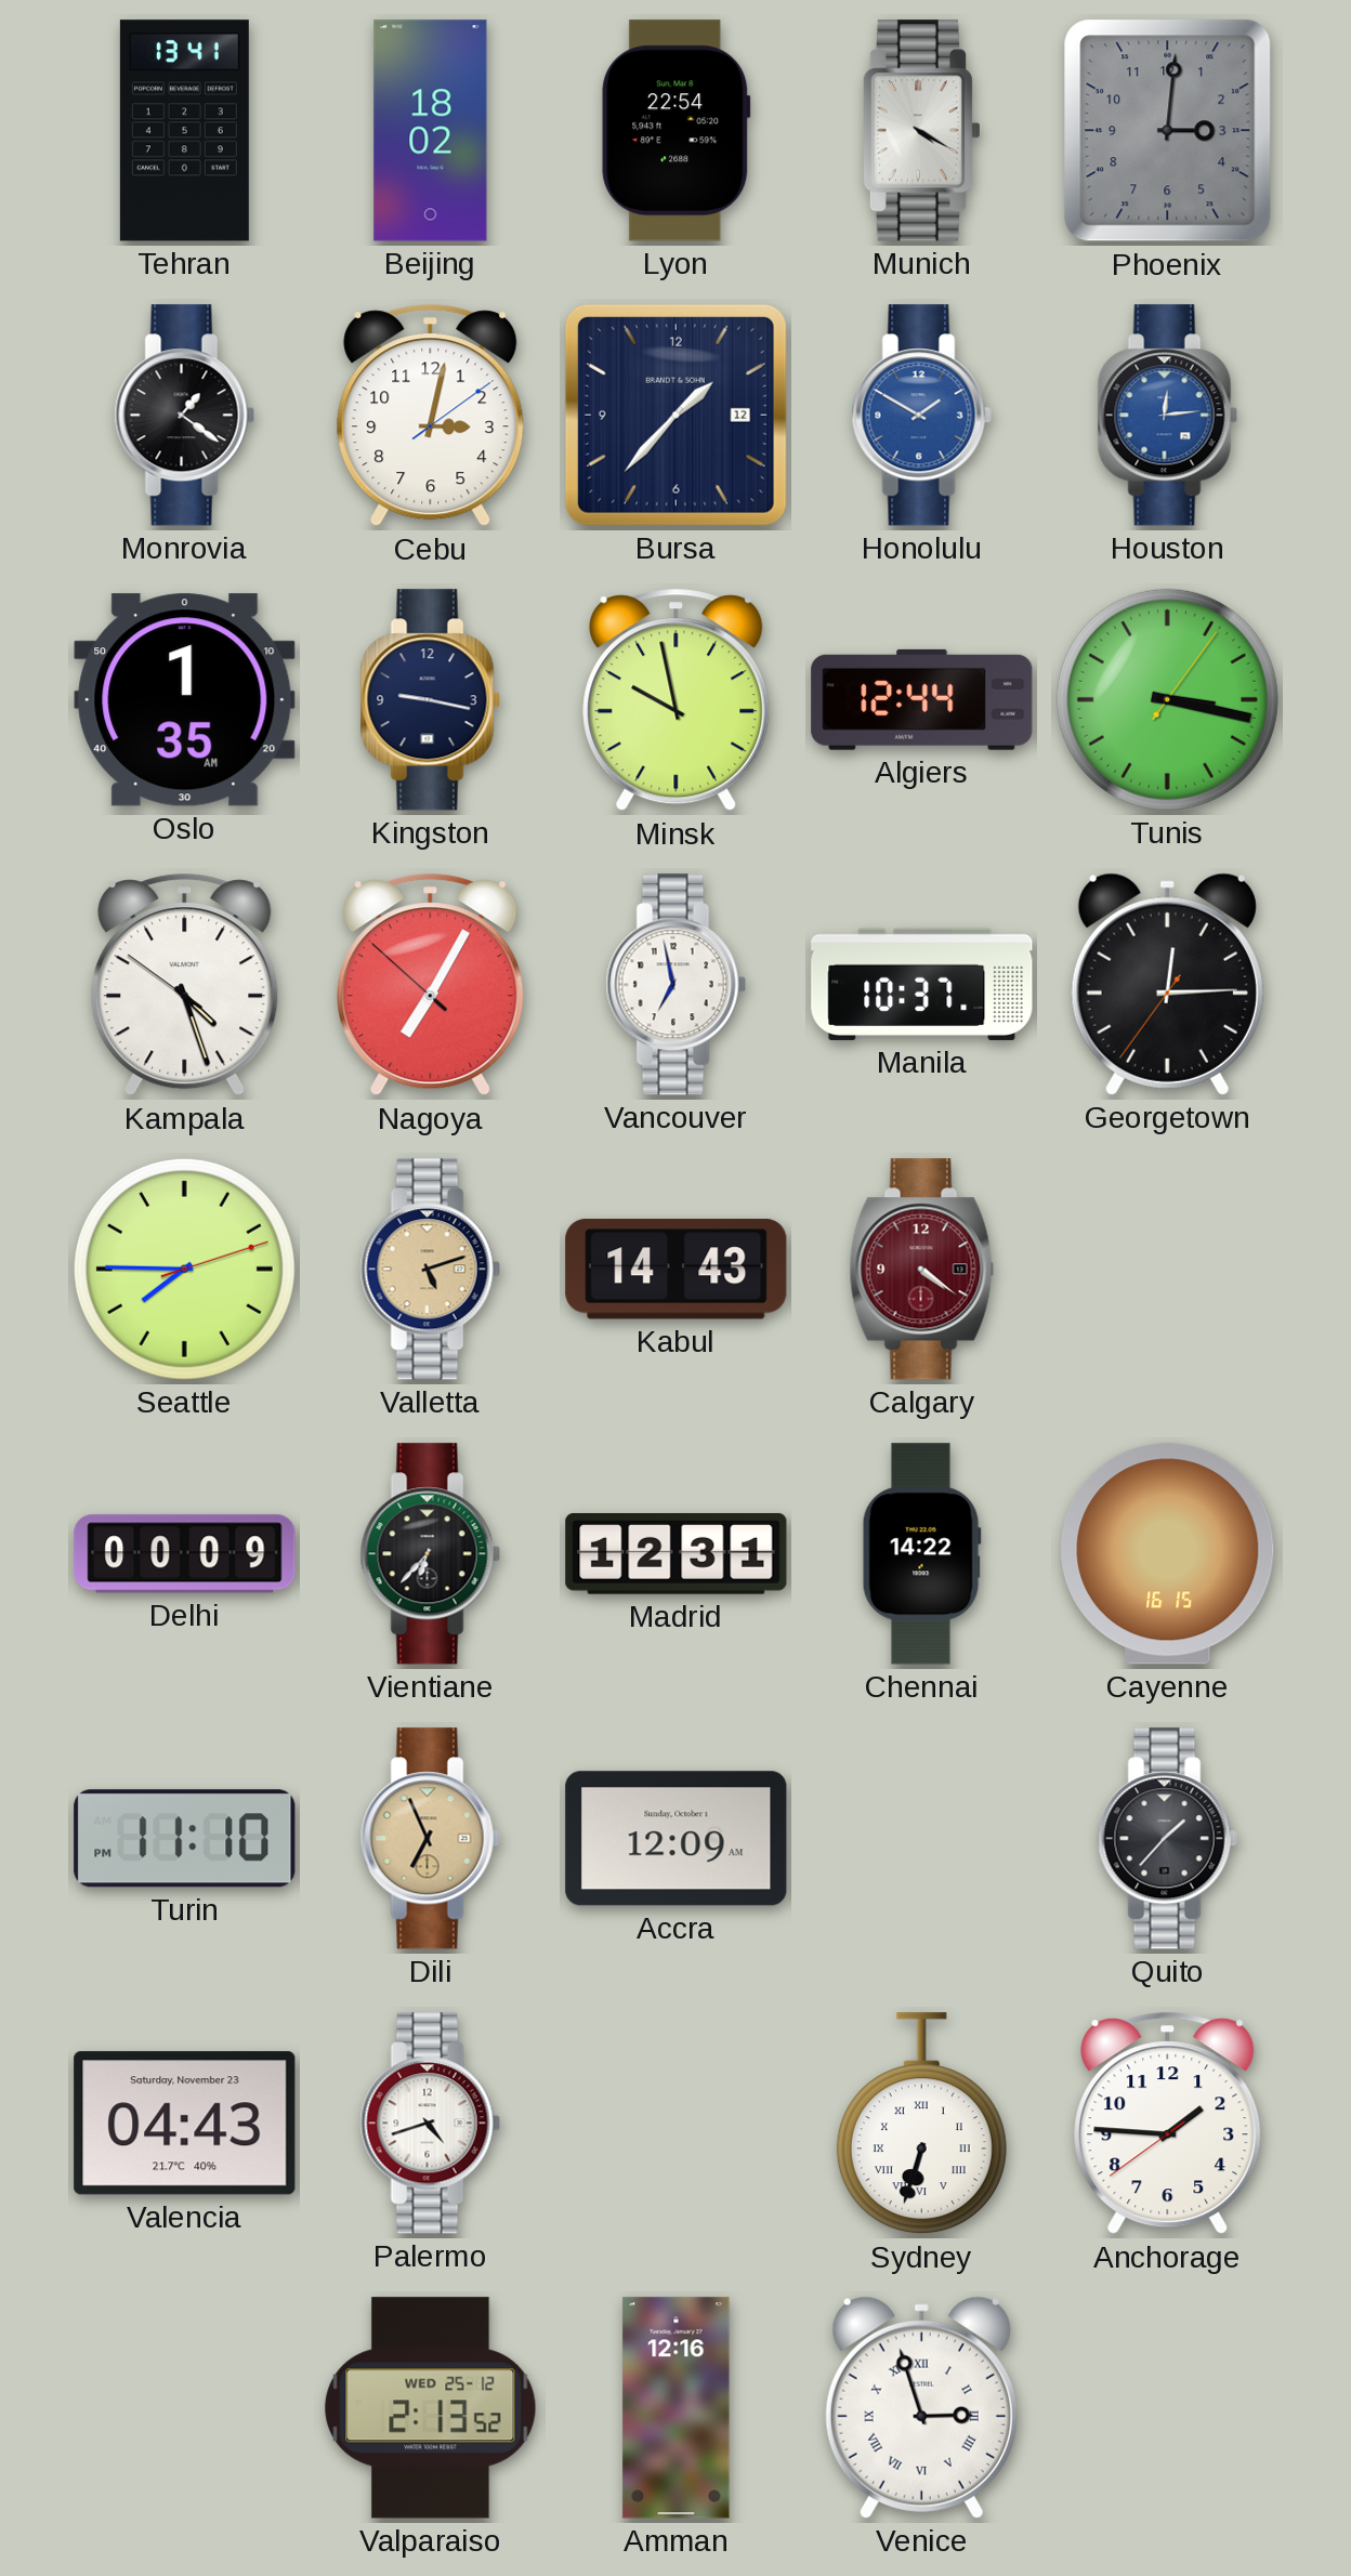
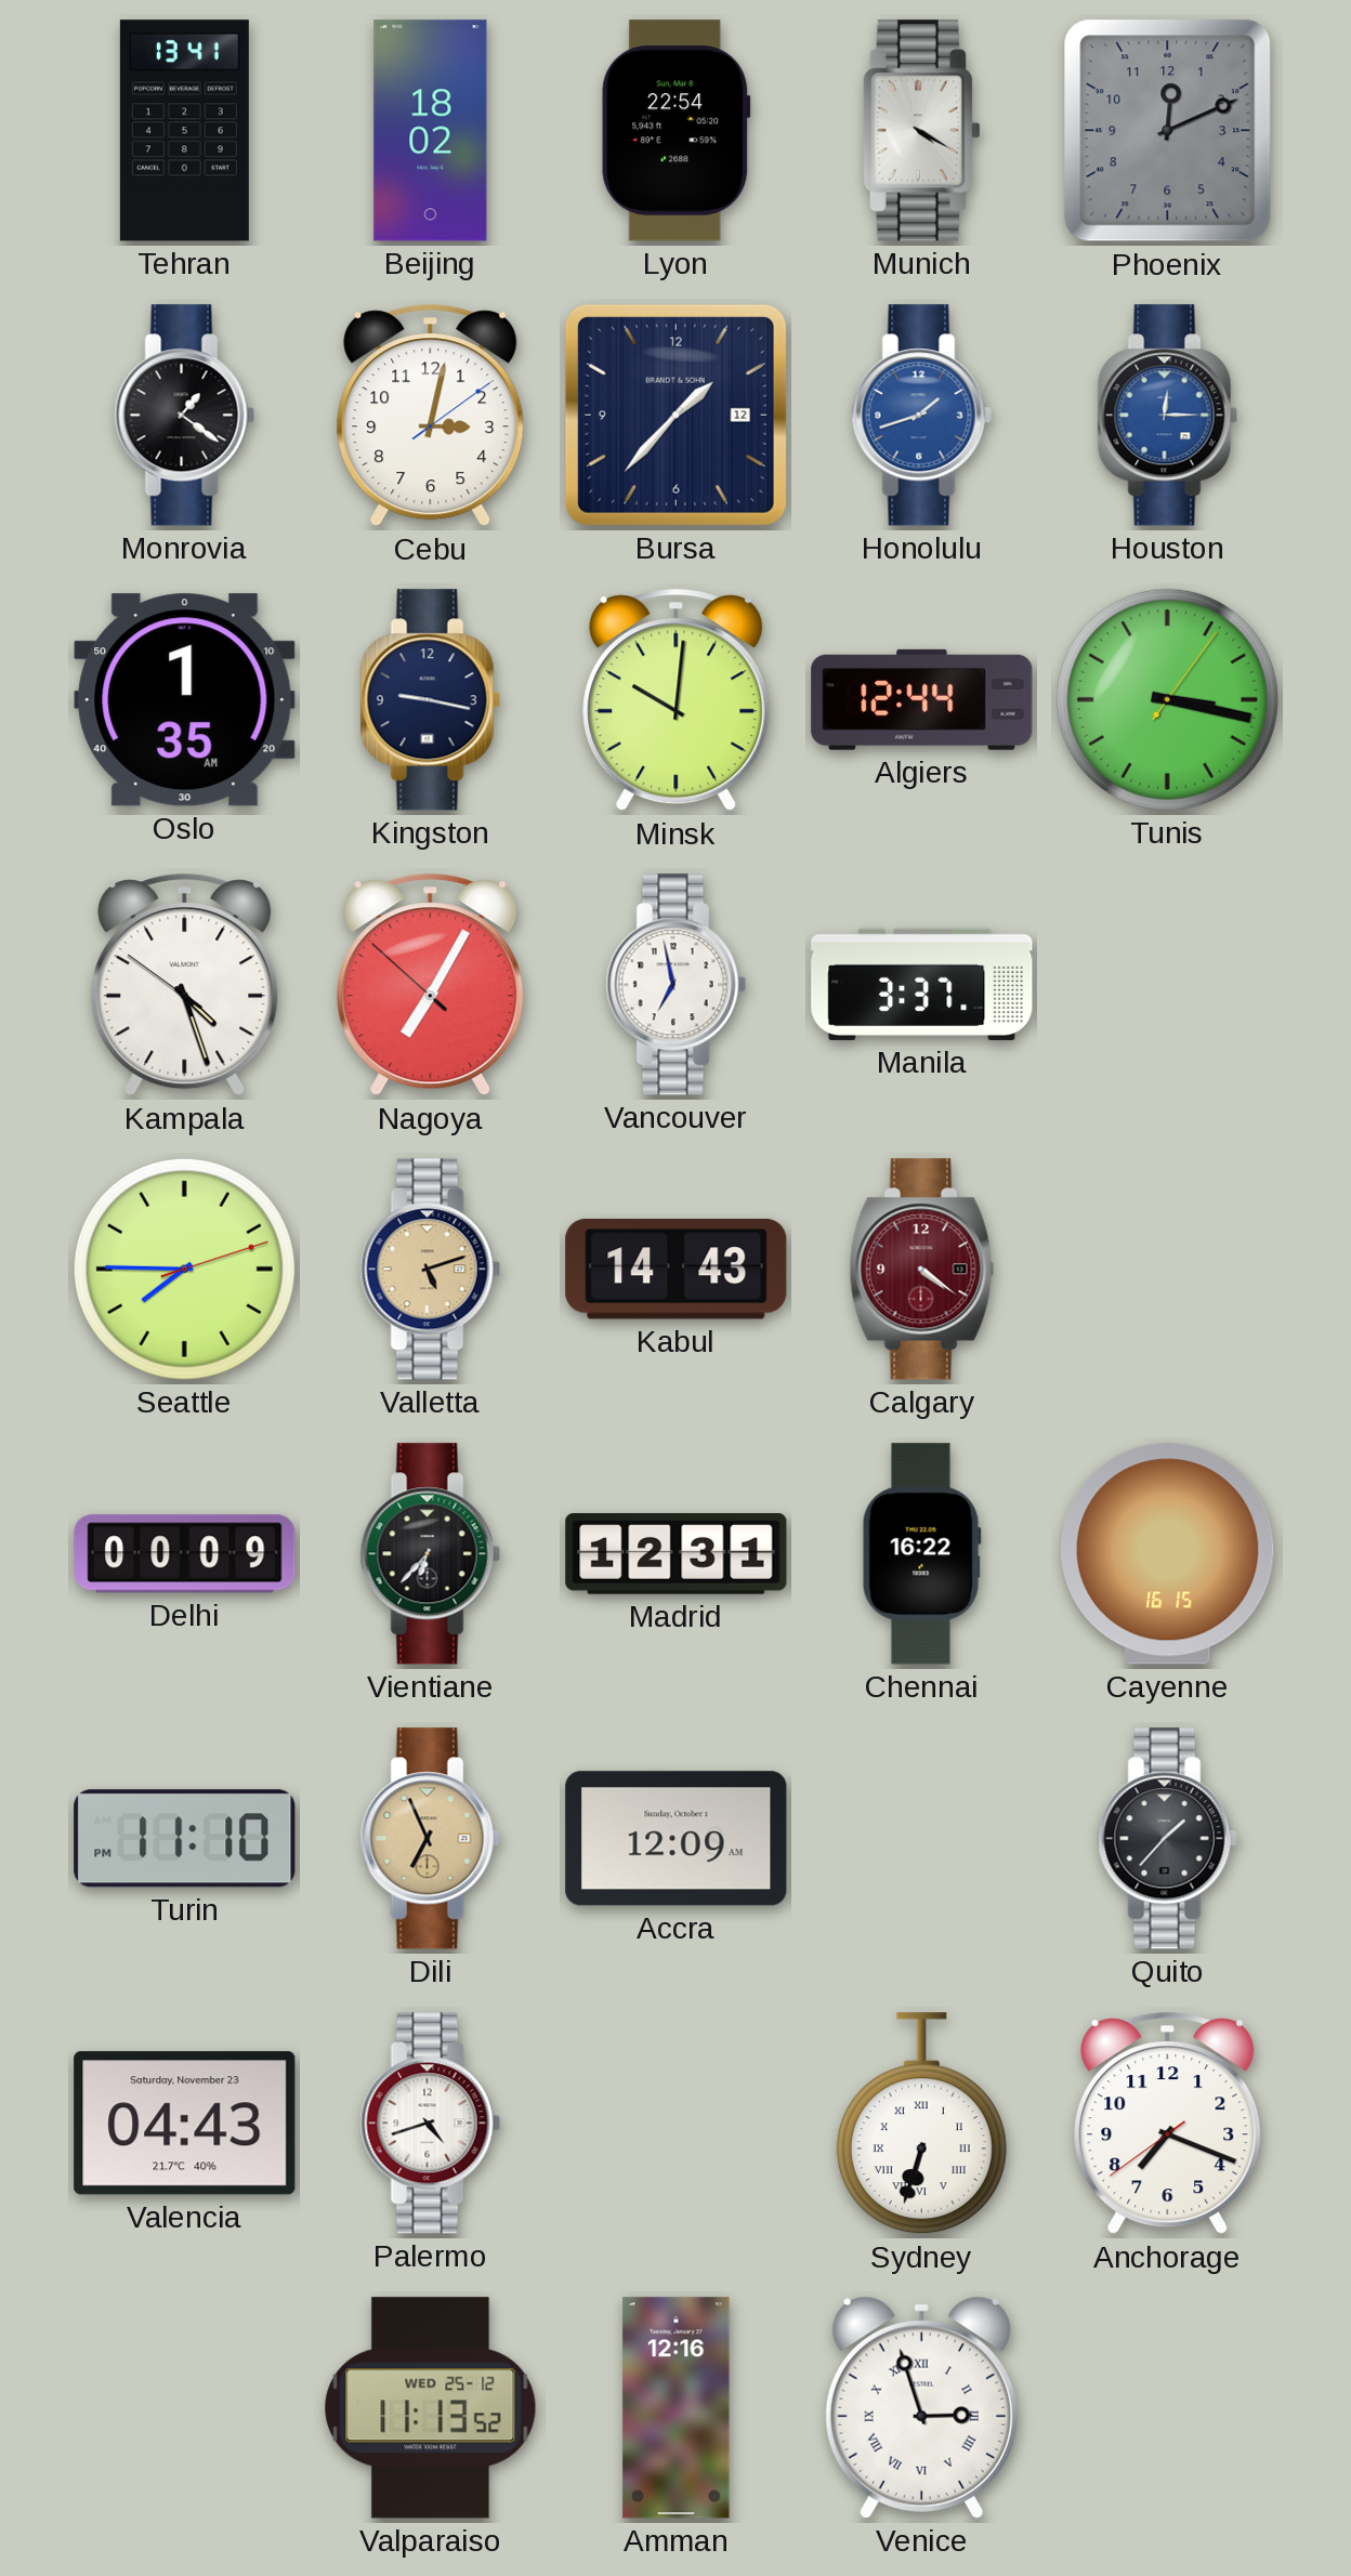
Phoenix: 3:01 -> 12:11
Honolulu: 1:50 -> 1:42
Houston: 12:14 -> 12:15
Minsk: 9:58 -> 10:01
Manila: 10:37 -> 3:37
Georgetown: 12:14 -> none
Chennai: 14:22 -> 16:22
Anchorage: 1:45 -> 7:18
Valparaiso: 2:13 -> 11:13
